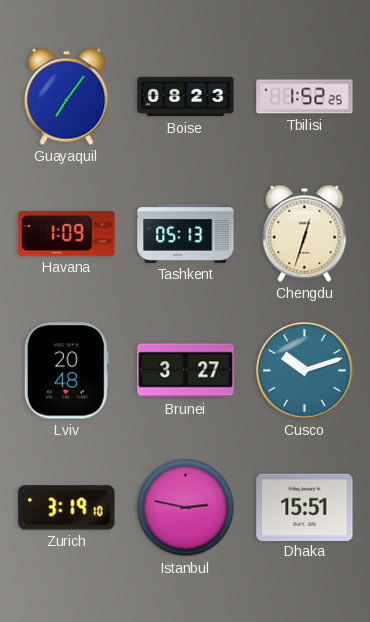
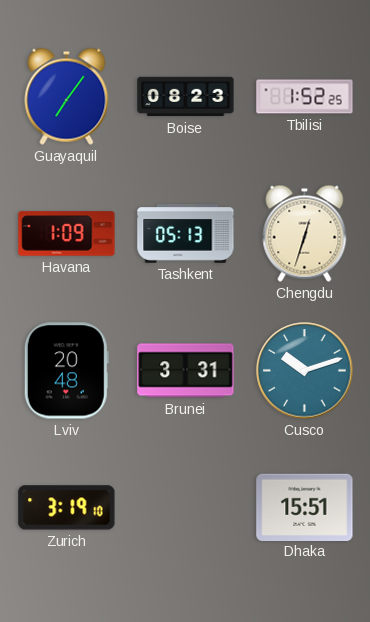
Brunei: 3:27 -> 3:31
Istanbul: 2:47 -> none
